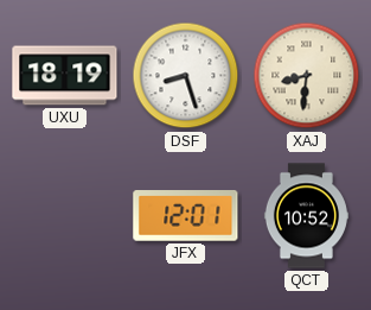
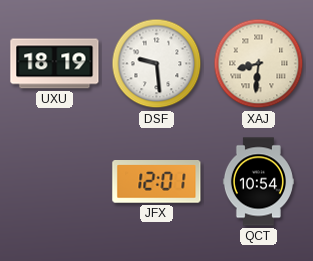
DSF: 8:27 -> 9:29
QCT: 10:52 -> 10:54
